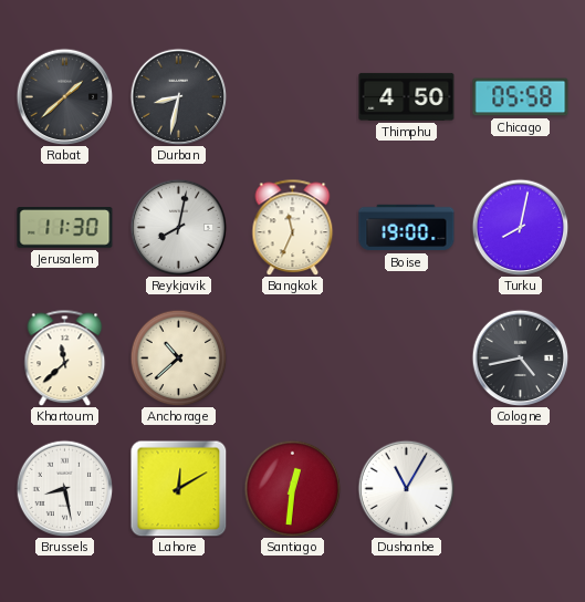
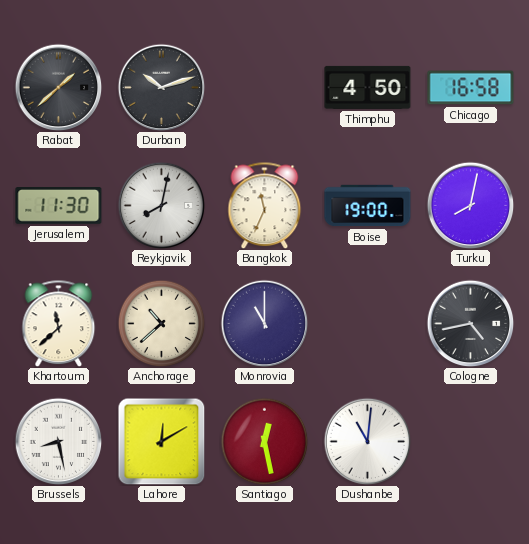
Durban: 8:32 -> 10:12
Chicago: 05:58 -> 16:58
Monrovia: none -> 11:00
Santiago: 12:31 -> 12:28
Dushanbe: 11:05 -> 11:01
